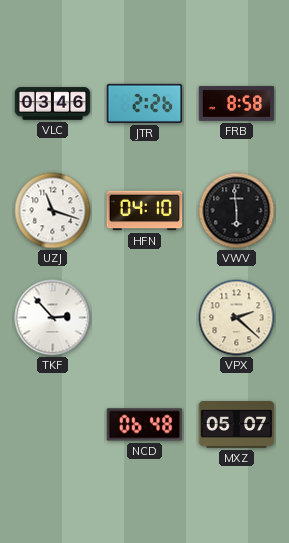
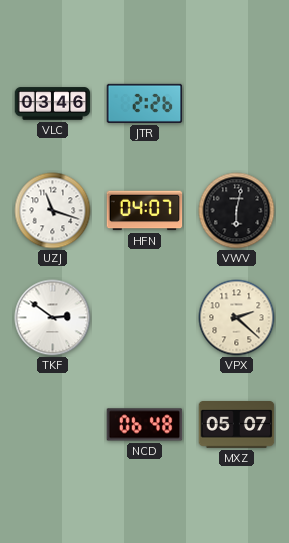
FRB: 8:58 -> none
HFN: 04:10 -> 04:07
VWV: 5:59 -> 6:02
TKF: 2:53 -> 2:51
